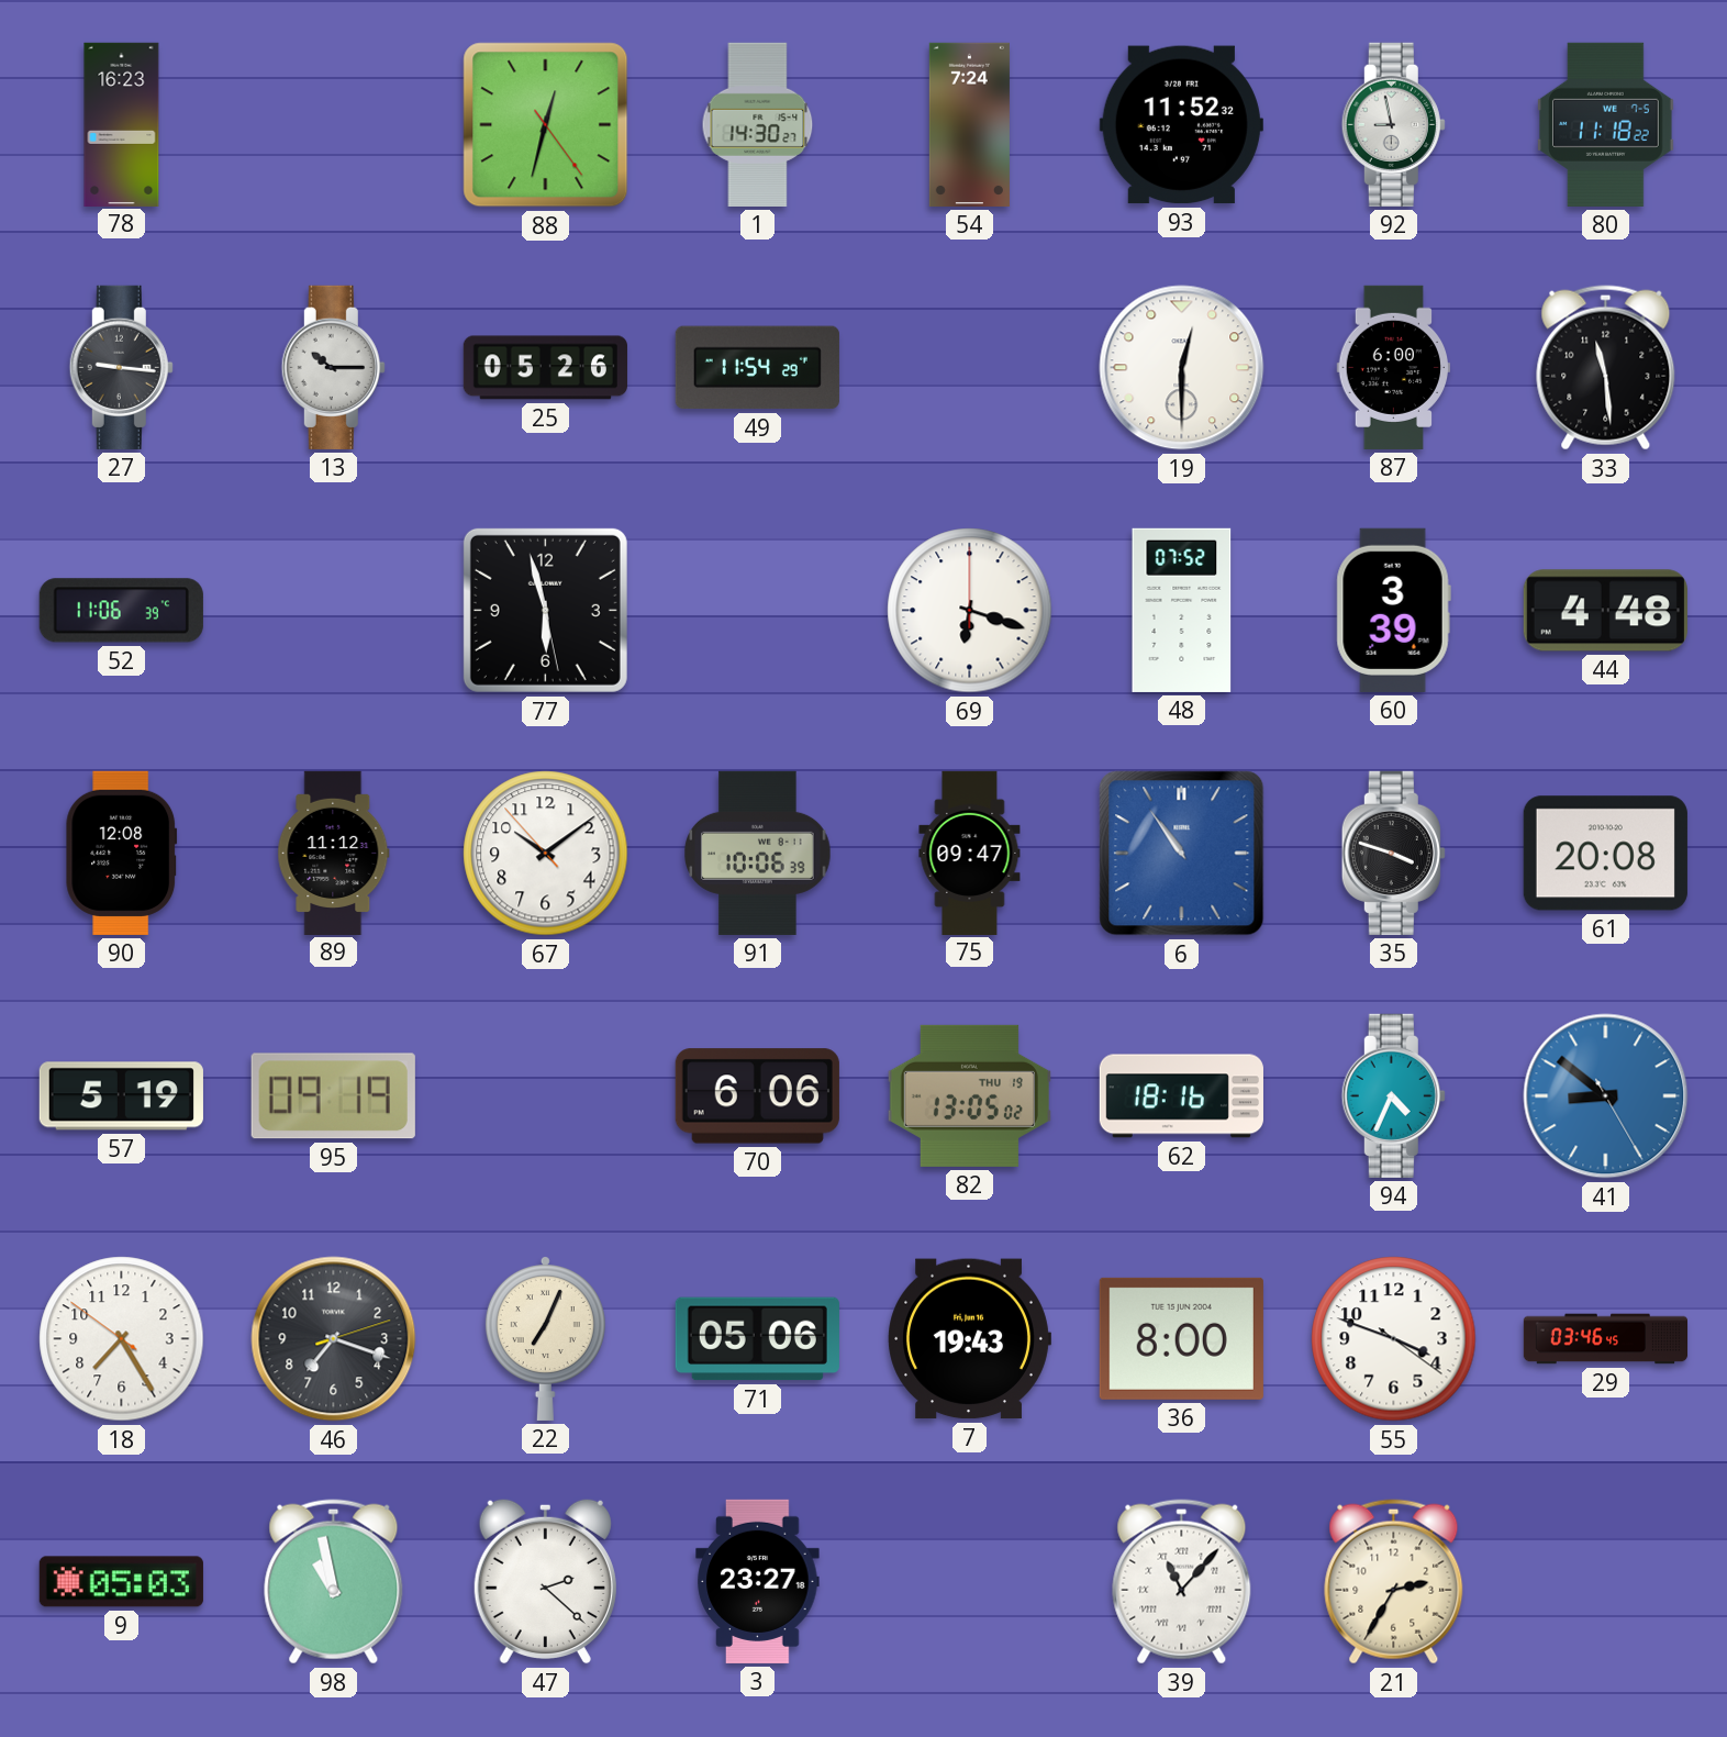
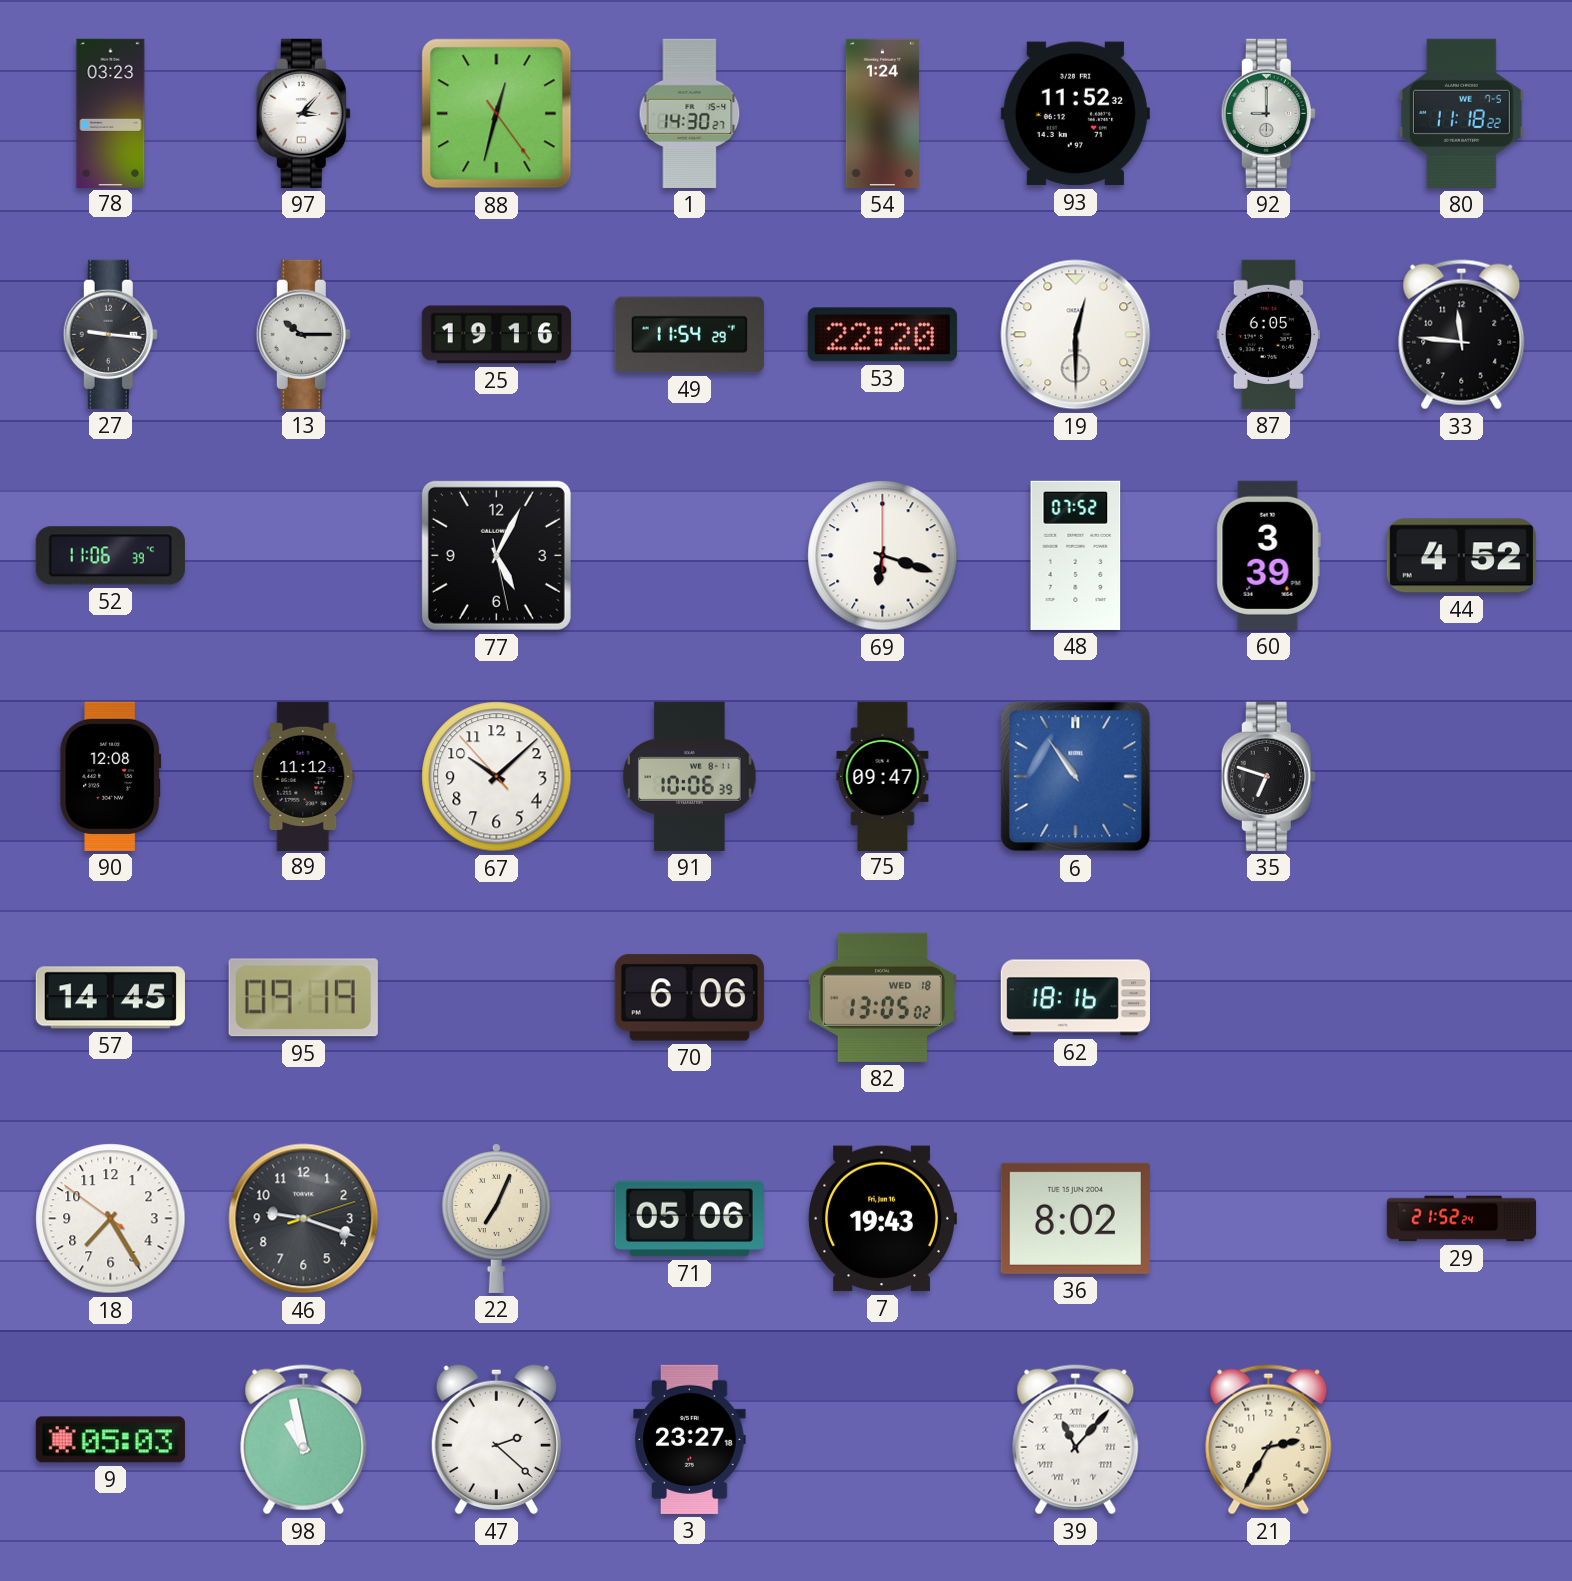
78: 16:23 -> 03:23
97: none -> 3:07
54: 7:24 -> 1:24
92: 8:58 -> 9:00
25: 05:26 -> 19:16
53: none -> 22:20
87: 6:00 -> 6:05
33: 11:29 -> 11:46
77: 5:57 -> 5:04
44: 4:48 -> 4:52
67: 10:08 -> 10:07
35: 3:48 -> 6:48
61: 20:08 -> none
57: 5:19 -> 14:45
82 date: THU 19 -> WED 18
94: 4:34 -> none
41: 8:51 -> none
46: 7:18 -> 9:18
36: 8:00 -> 8:02
55: 3:48 -> none
29: 03:46 -> 21:52
